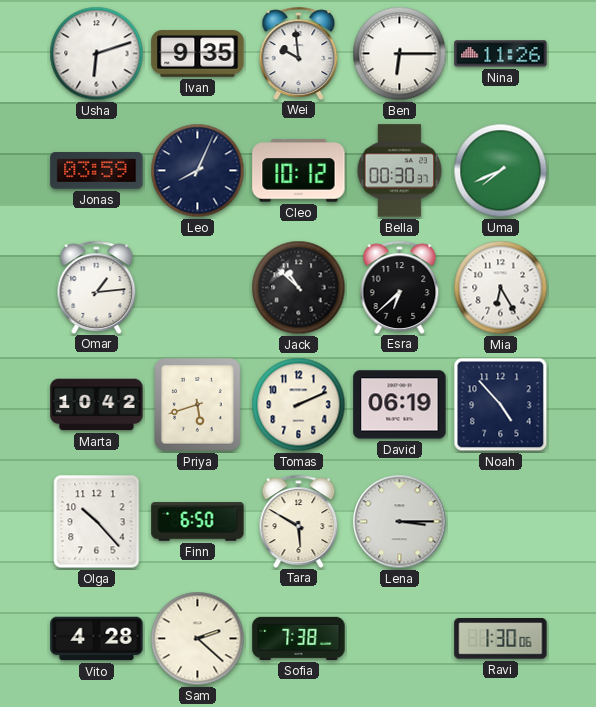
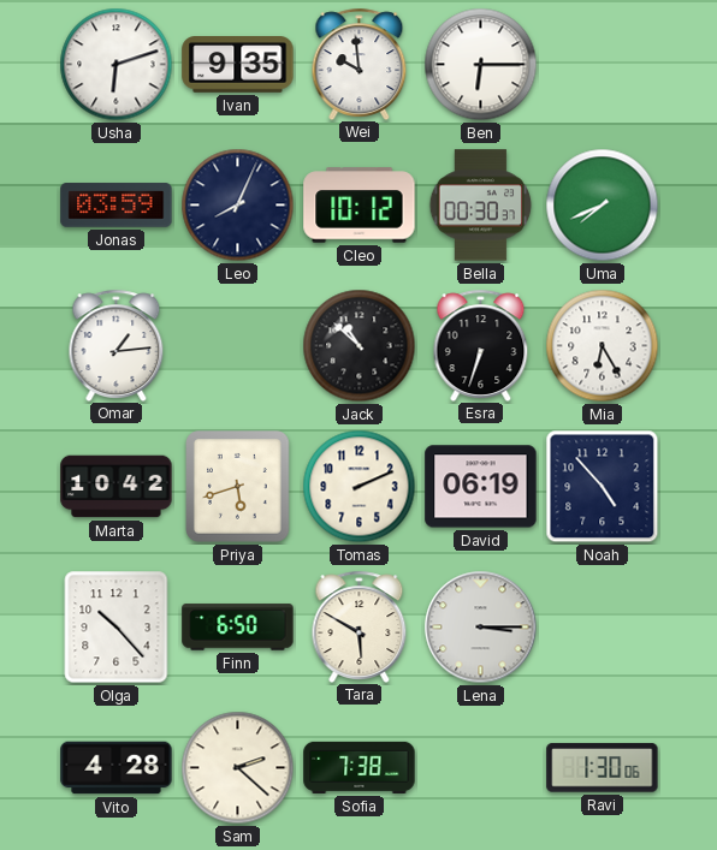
Nina: 11:26 -> none
Esra: 6:38 -> 6:33
